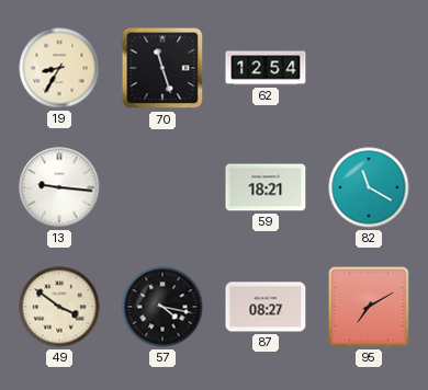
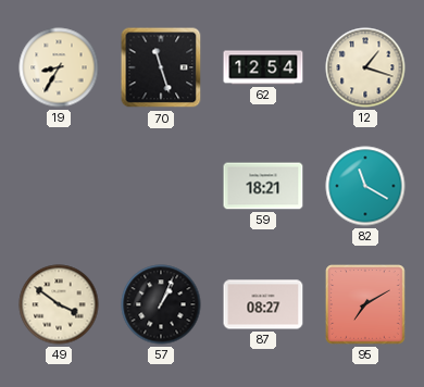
12: none -> 1:18
13: 9:16 -> none
57: 4:17 -> 1:04
